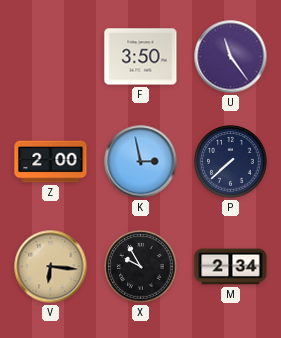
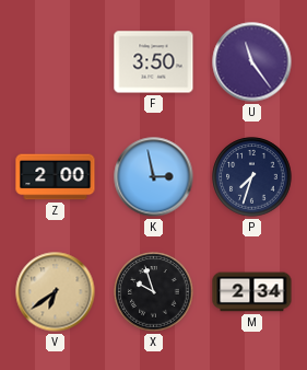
P: 7:38 -> 7:33
V: 6:16 -> 6:39
X: 9:55 -> 9:57
